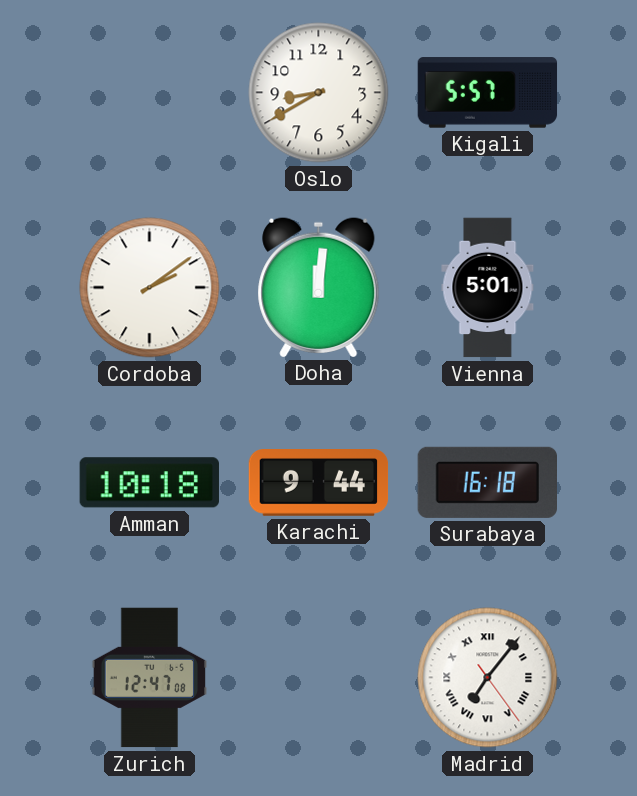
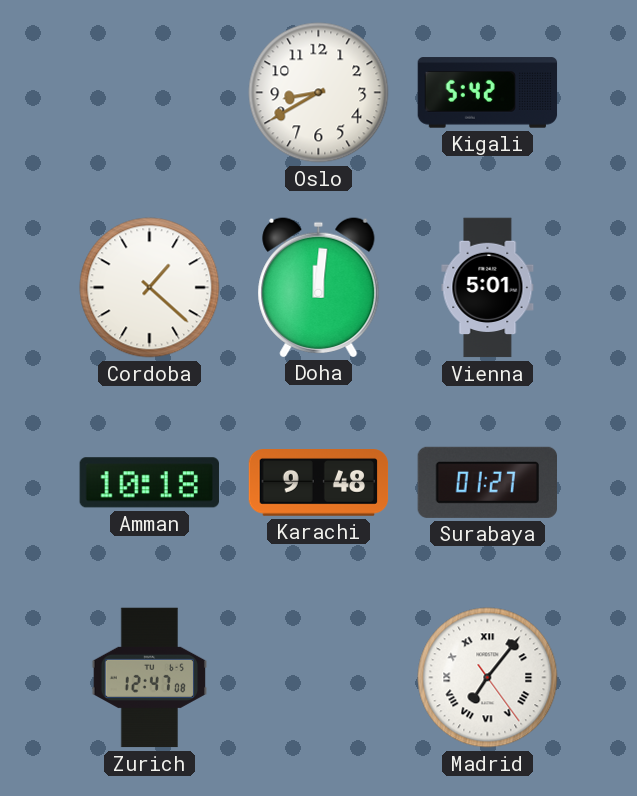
Kigali: 5:57 -> 5:42
Cordoba: 2:09 -> 1:22
Karachi: 9:44 -> 9:48
Surabaya: 16:18 -> 01:27
